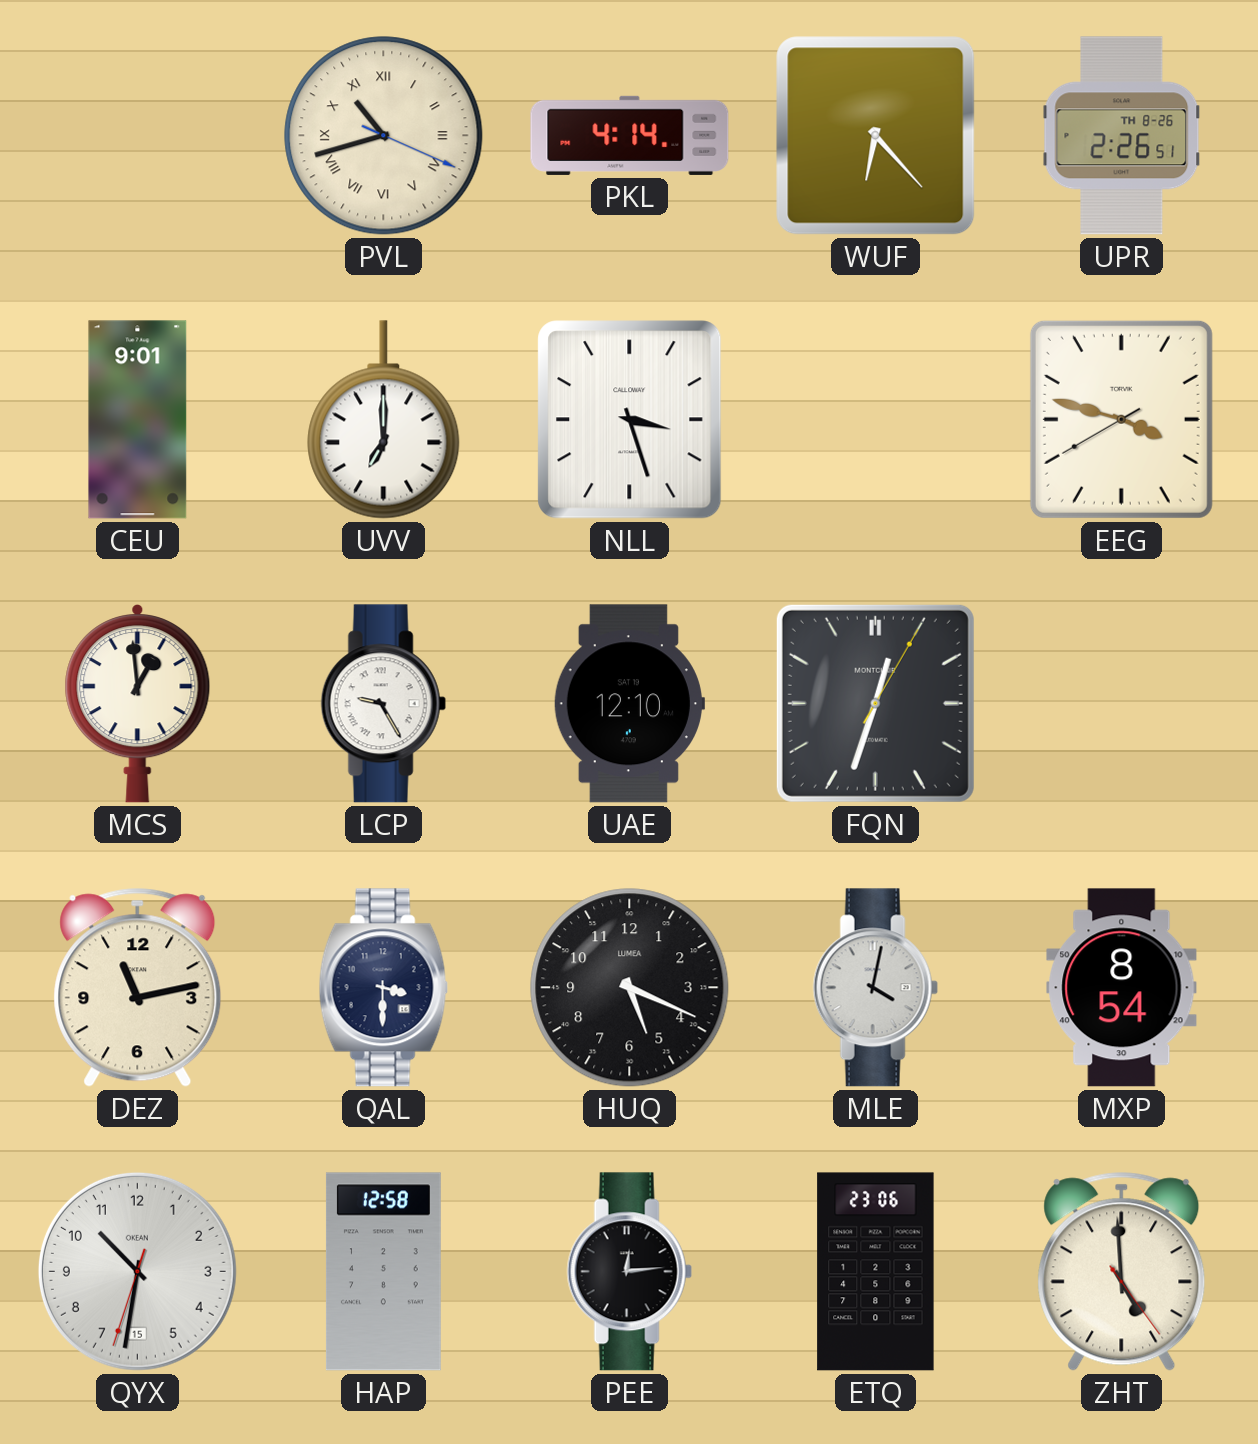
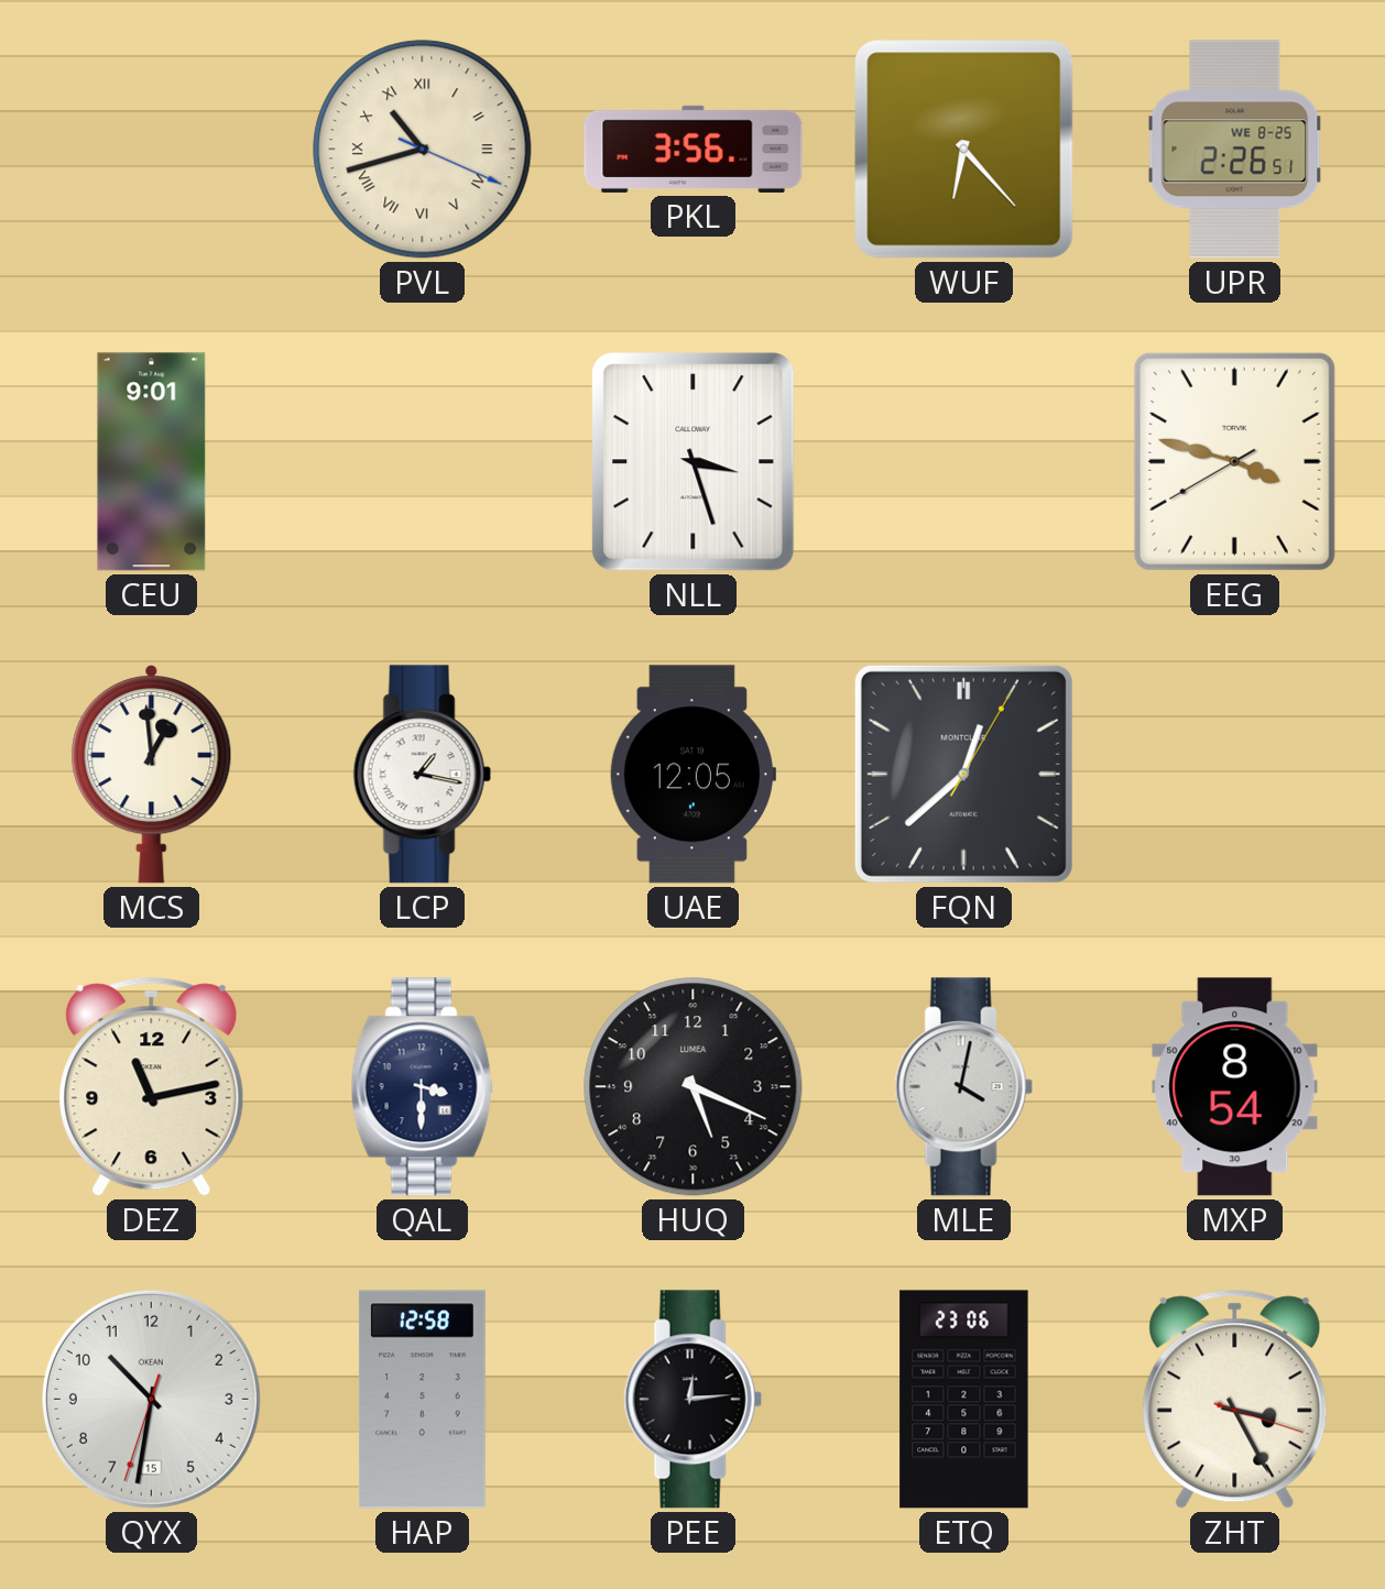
PKL: 4:14 -> 3:56
UPR date: TH 8-26 -> WE 8-25
UVV: 7:00 -> none
LCP: 9:25 -> 1:17
UAE: 12:10 -> 12:05
FQN: 12:33 -> 12:38
ZHT: 4:59 -> 3:25
